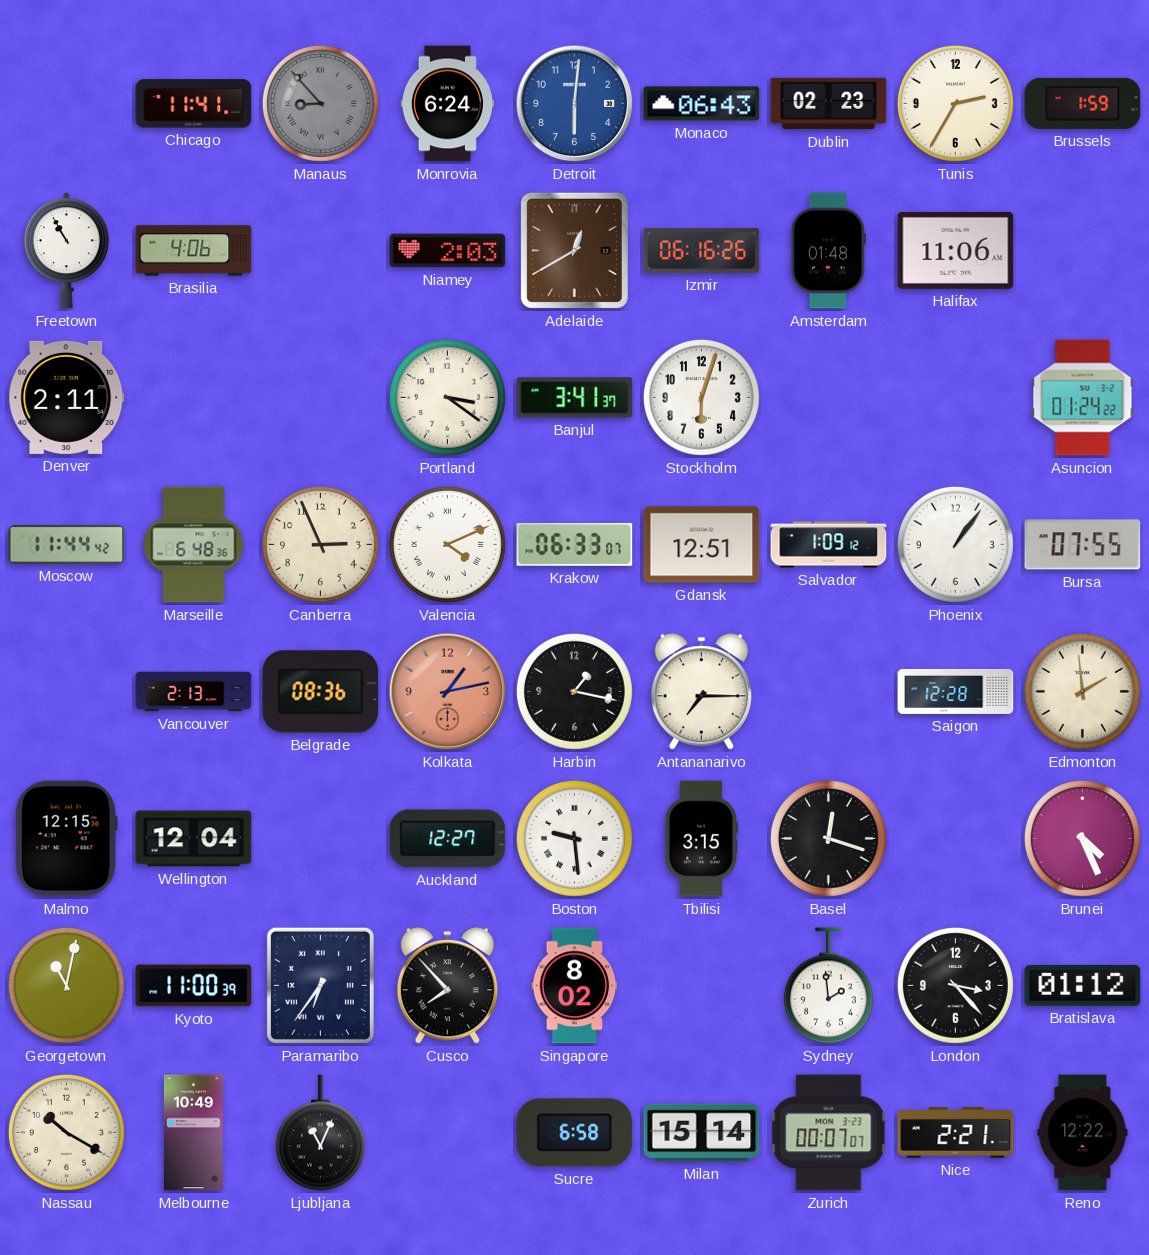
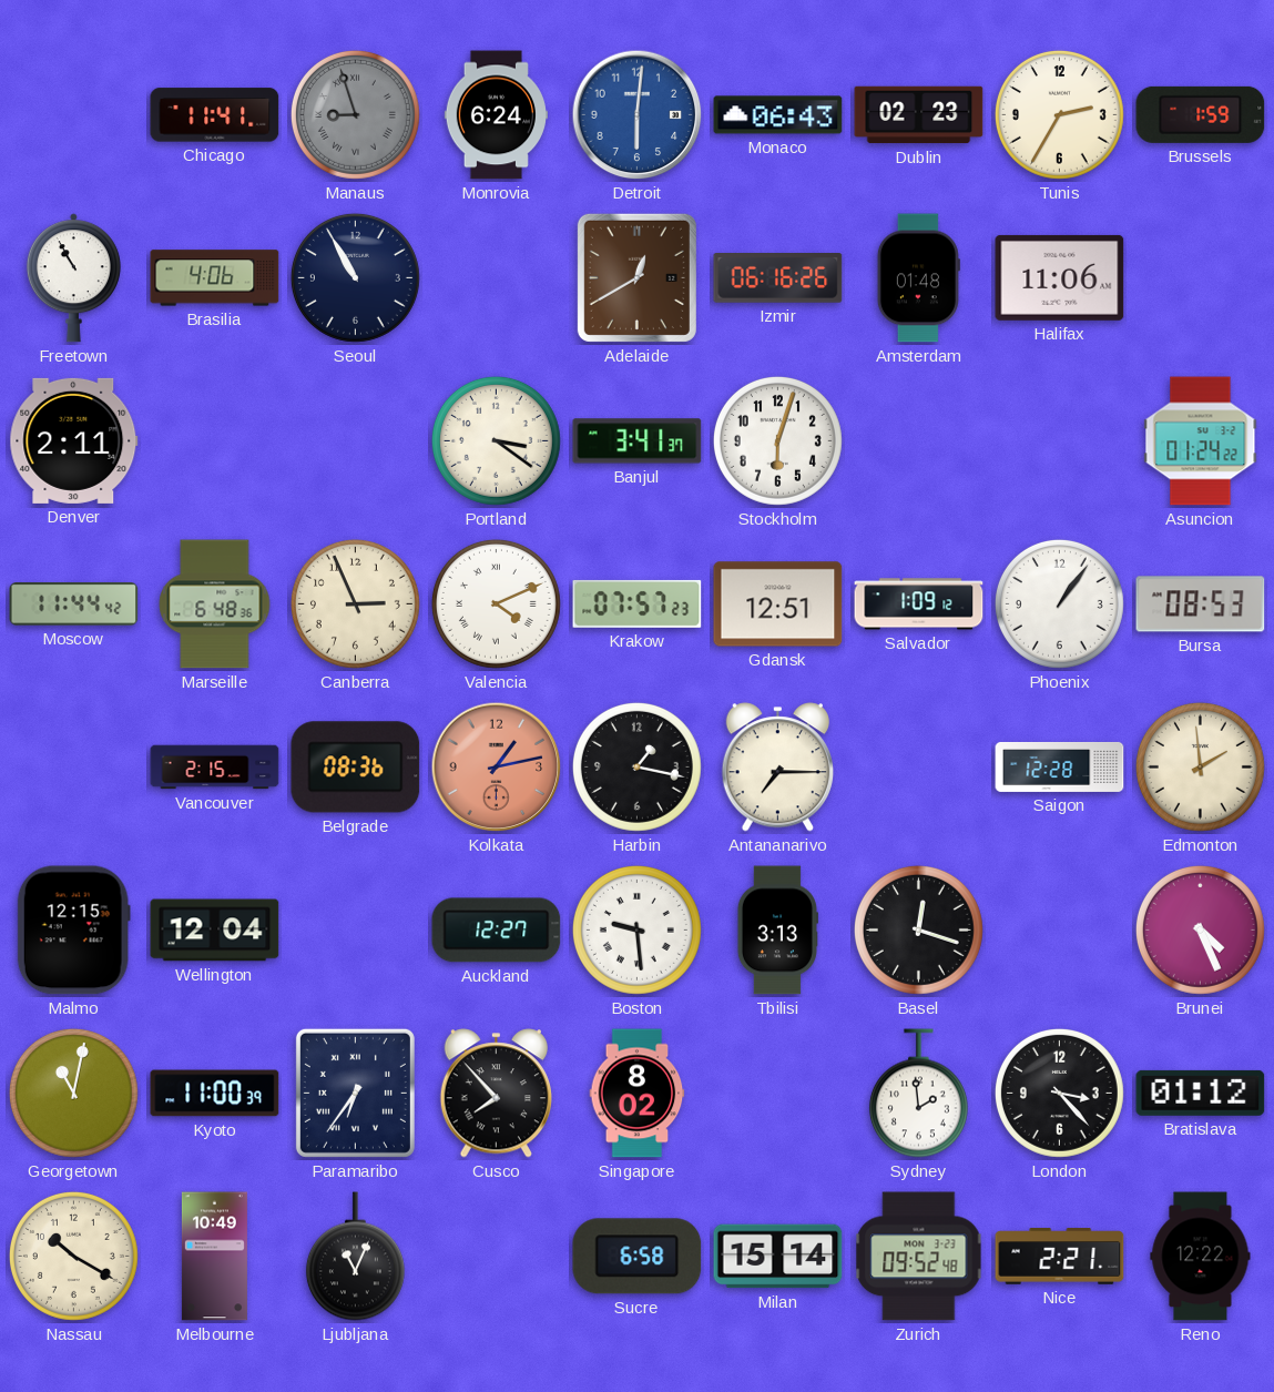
Manaus: 8:53 -> 8:57
Seoul: none -> 10:55
Niamey: 2:03 -> none
Krakow: 06:33 -> 07:57
Bursa: 07:55 -> 08:53
Vancouver: 2:13 -> 2:15
Tbilisi: 3:15 -> 3:13
Zurich: 00:07 -> 09:52
